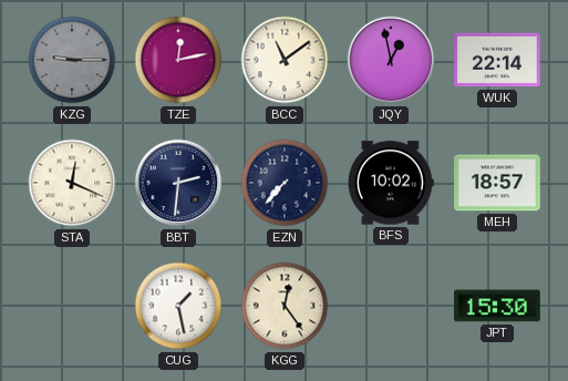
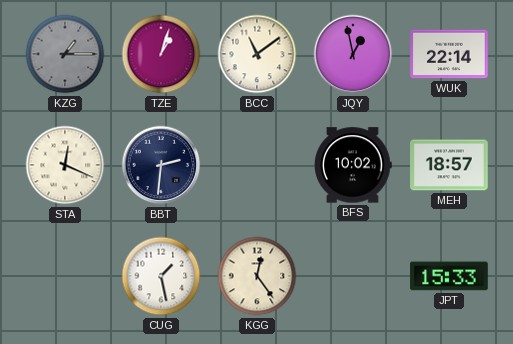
KZG: 9:15 -> 1:15
TZE: 12:13 -> 1:03
EZN: 7:37 -> none
JPT: 15:30 -> 15:33
